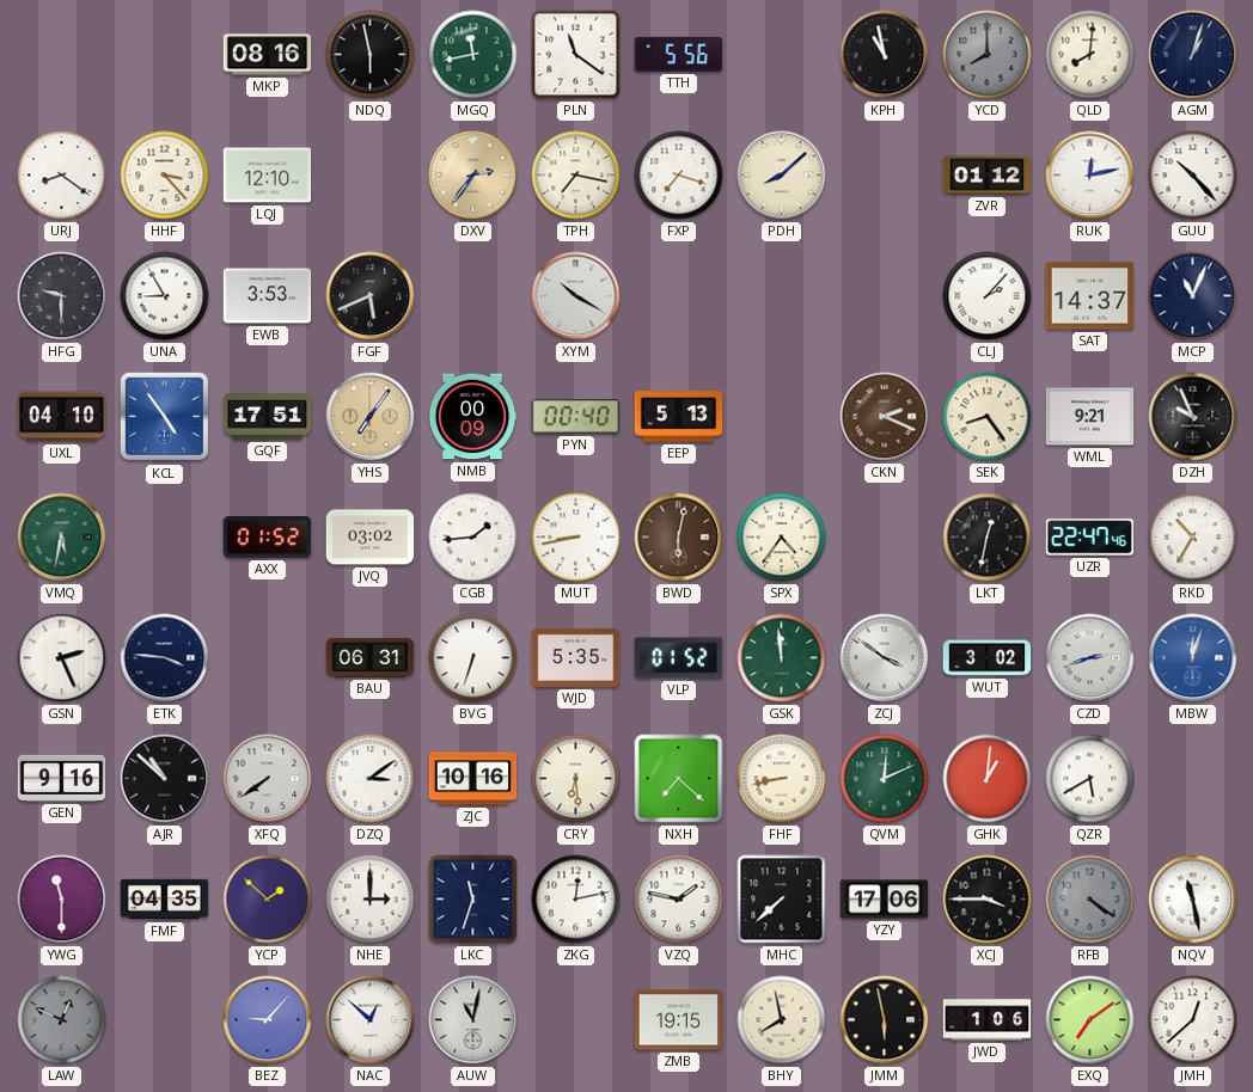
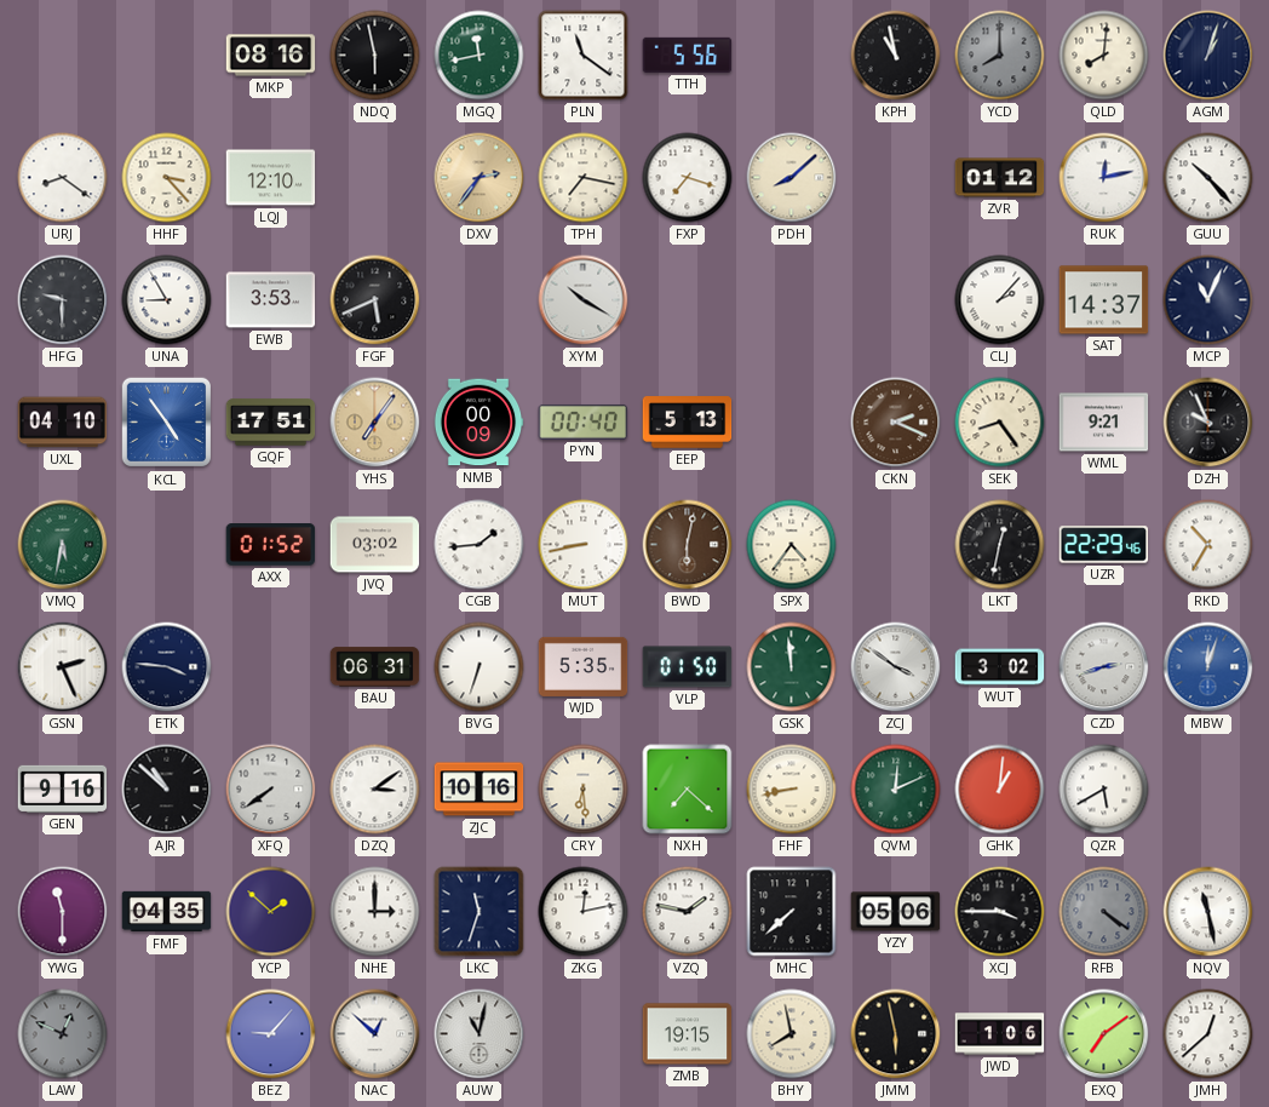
UZR: 22:47 -> 22:29
VLP: 01:52 -> 01:50
YZY: 17:06 -> 05:06
